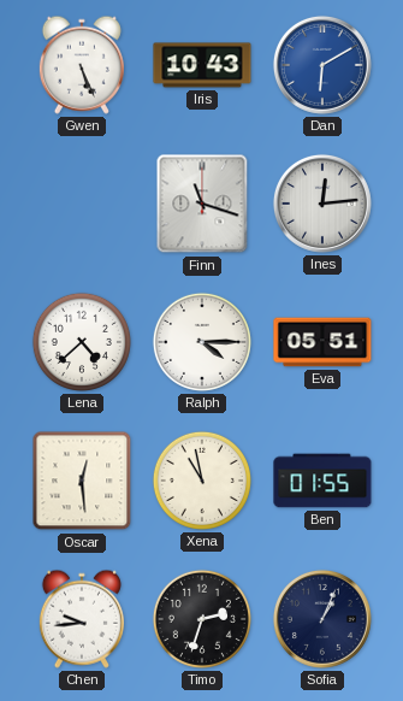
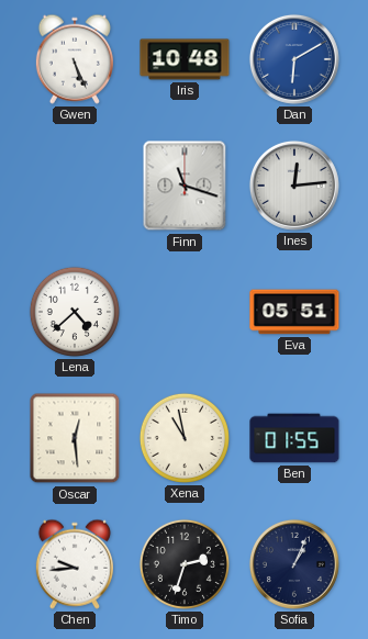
Iris: 10:43 -> 10:48
Ralph: 4:15 -> none
